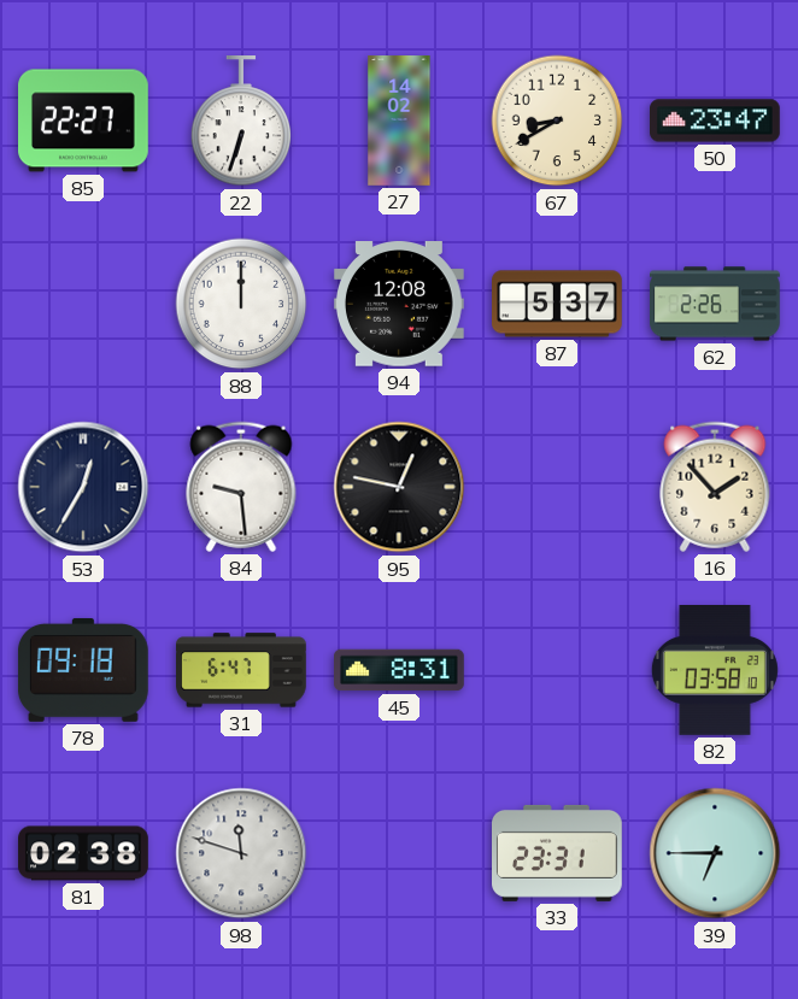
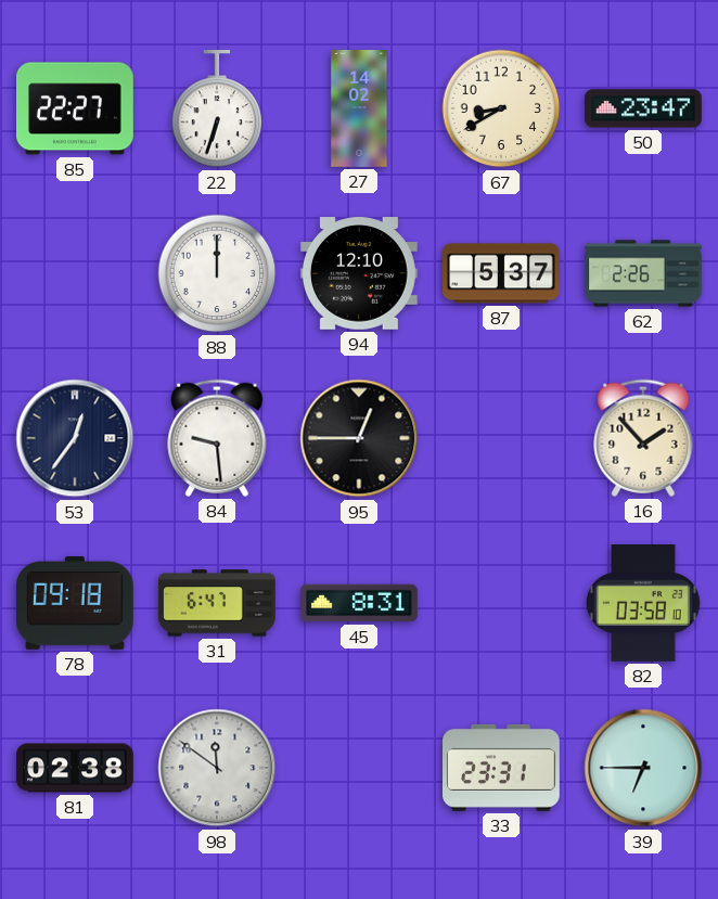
94: 12:08 -> 12:10
53: 12:35 -> 12:36
95: 12:47 -> 12:45
98: 11:48 -> 11:51
